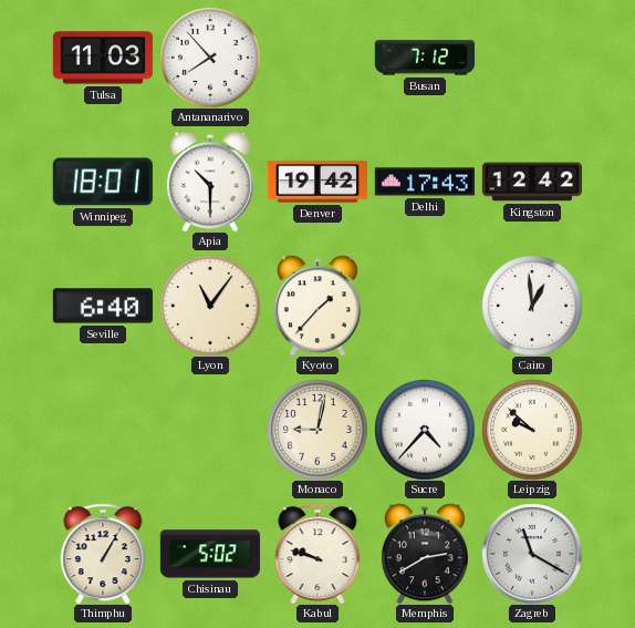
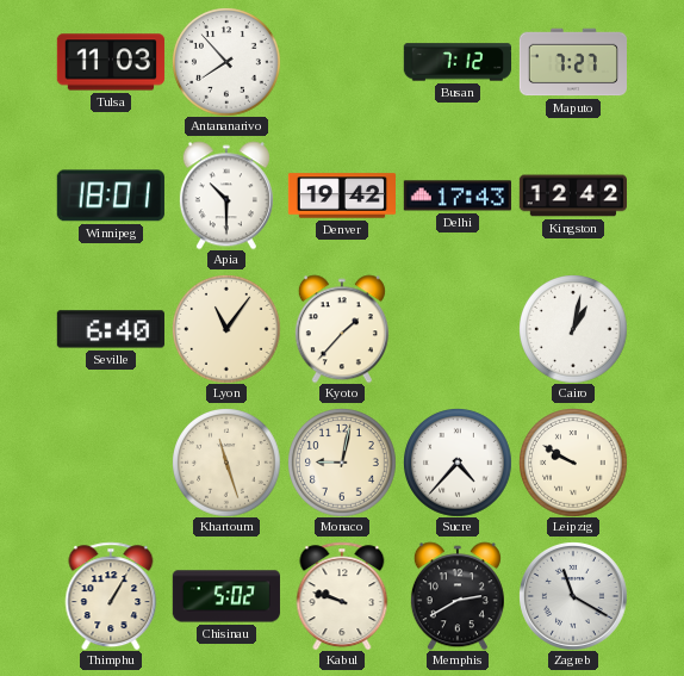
Maputo: none -> 7:27
Cairo: 12:59 -> 1:02
Khartoum: none -> 11:27
Leipzig: 9:52 -> 9:50
